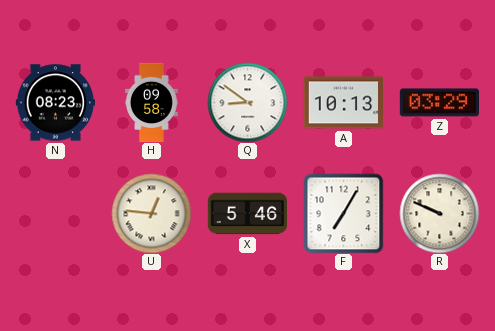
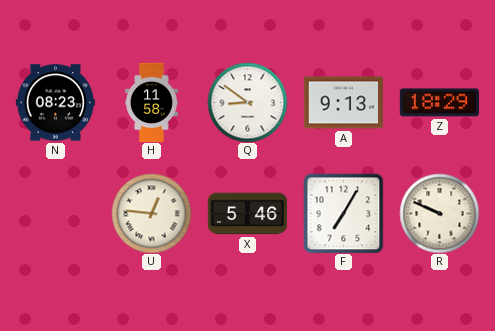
H: 09:58 -> 11:58
A: 10:13 -> 9:13
Z: 03:29 -> 18:29
